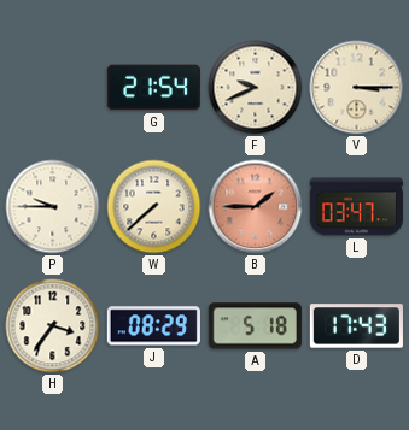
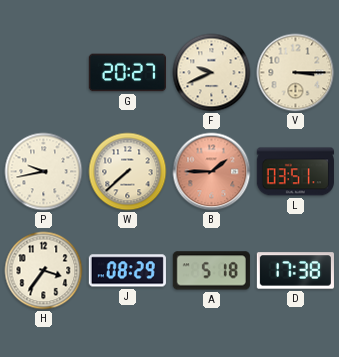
G: 21:54 -> 20:27
P: 9:45 -> 9:43
L: 03:47 -> 03:51
D: 17:43 -> 17:38
